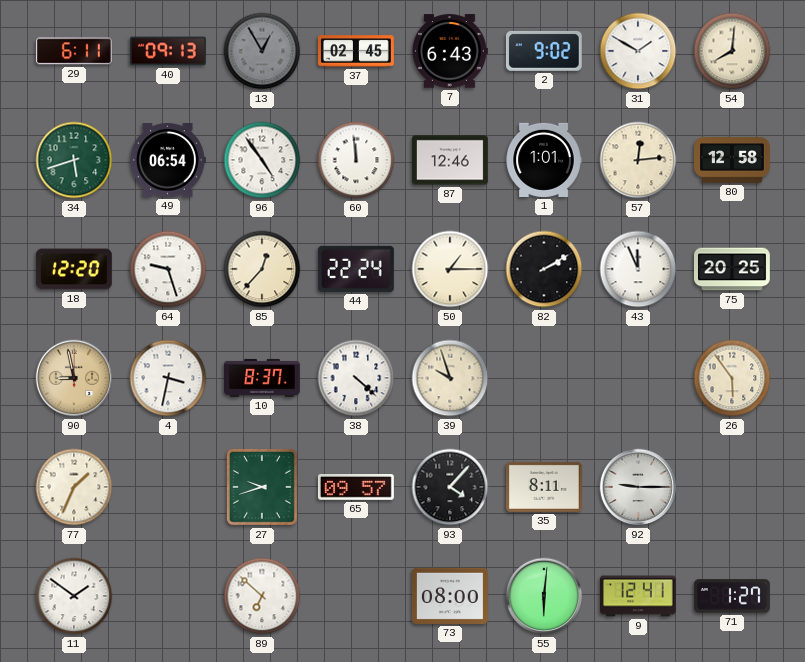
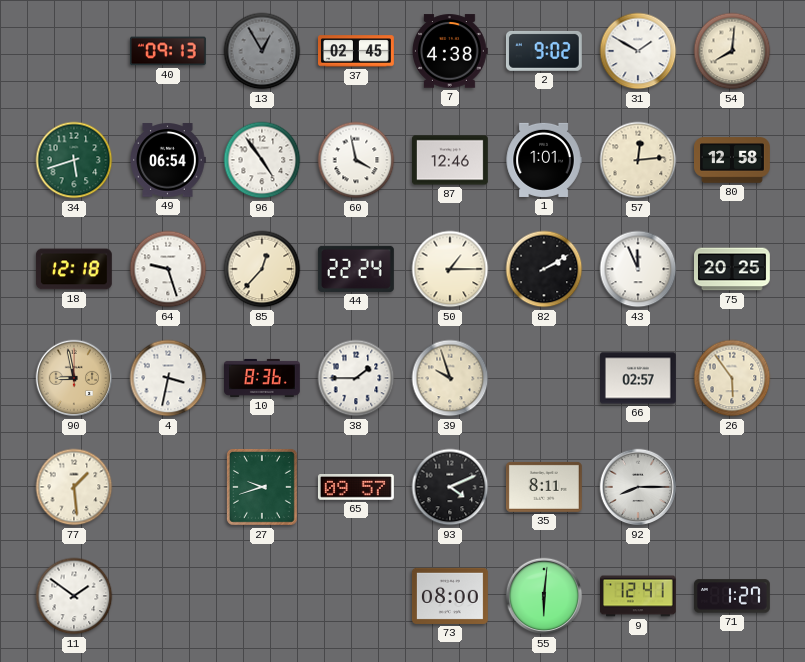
29: 6:11 -> none
7: 6:43 -> 4:38
60: 11:59 -> 3:58
18: 12:20 -> 12:18
10: 8:37 -> 8:36
38: 4:22 -> 1:45
66: none -> 02:57
77: 1:34 -> 1:29
93: 4:07 -> 4:11
92: 9:15 -> 8:15
89: 6:52 -> none
